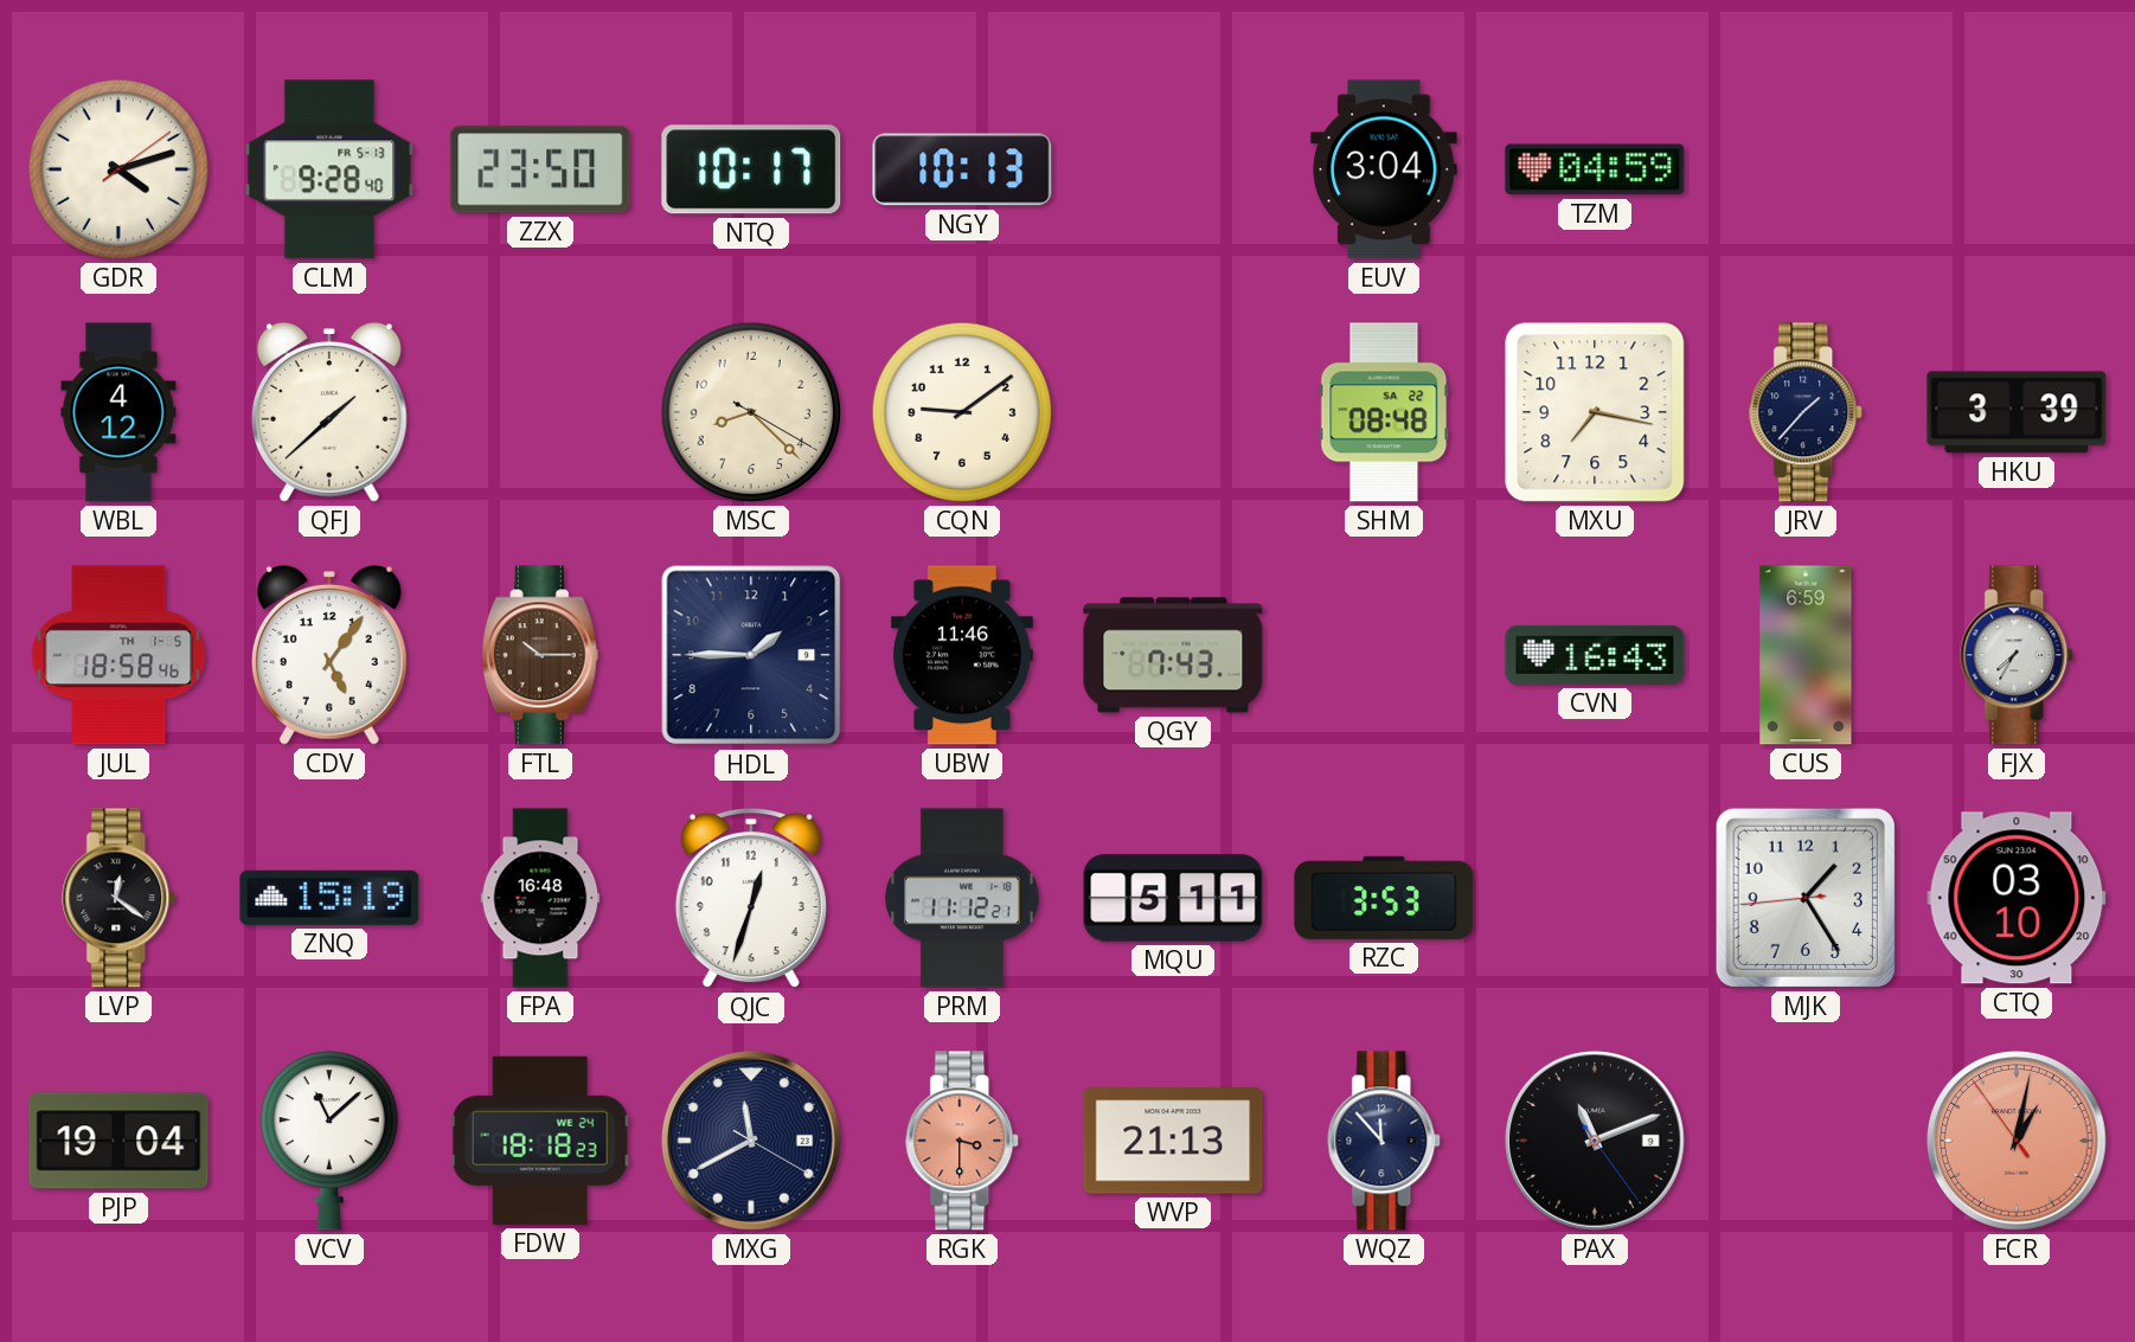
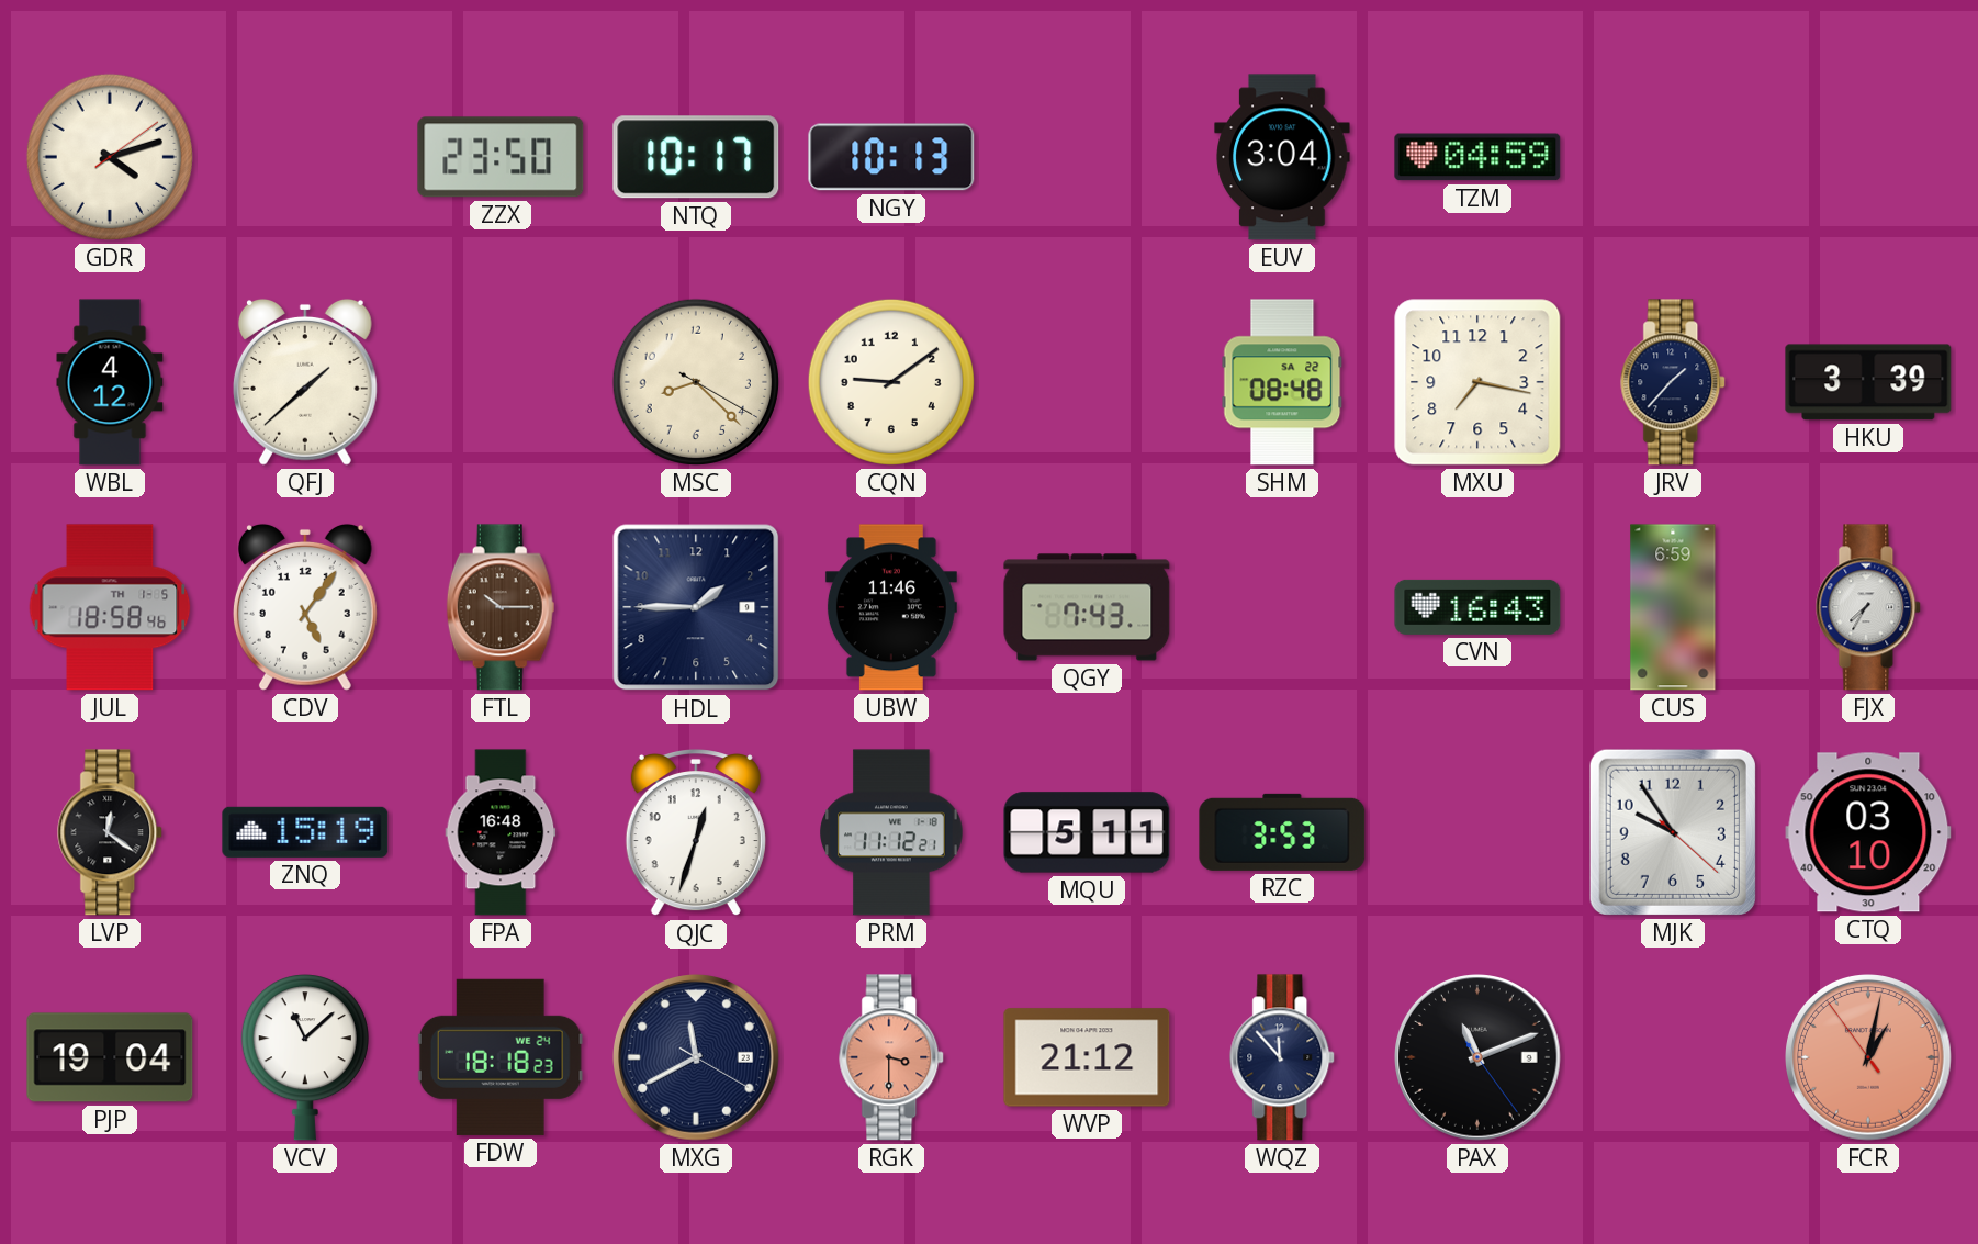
CLM: 9:28 -> none
MJK: 1:24 -> 9:54
WVP: 21:13 -> 21:12
